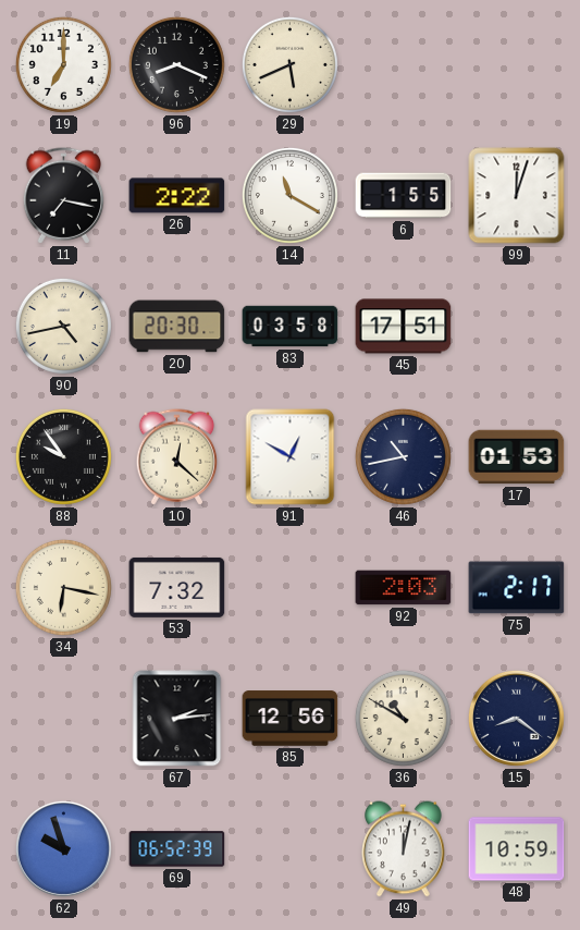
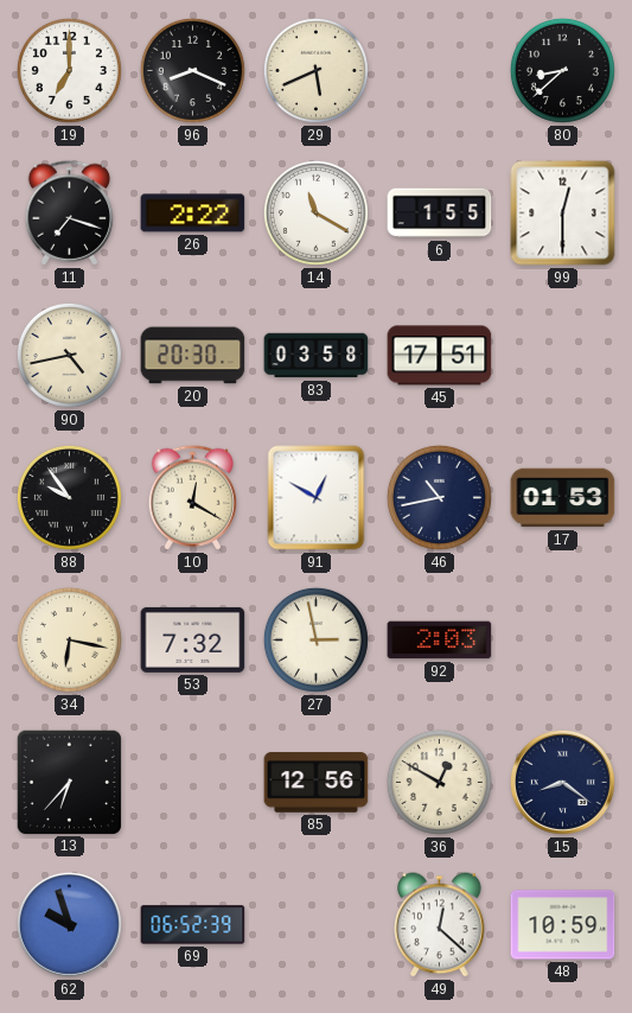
80: none -> 8:38
11: 7:17 -> 7:18
99: 12:03 -> 12:30
10: 12:22 -> 12:20
27: none -> 2:58
75: 2:17 -> none
13: none -> 6:37
67: 2:14 -> none
36: 10:50 -> 12:50
49: 12:02 -> 12:22
